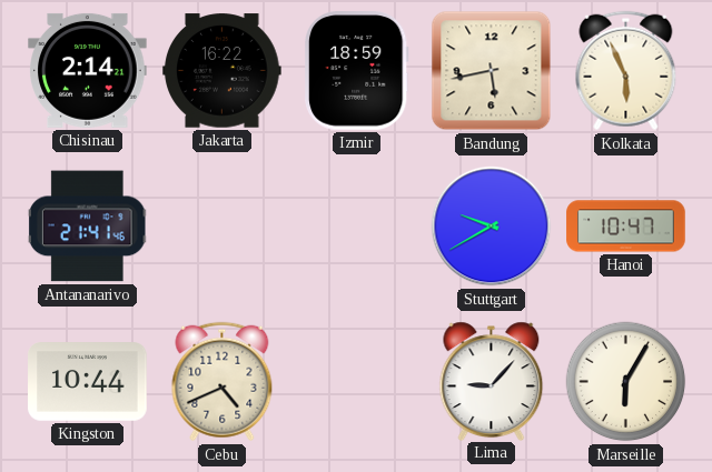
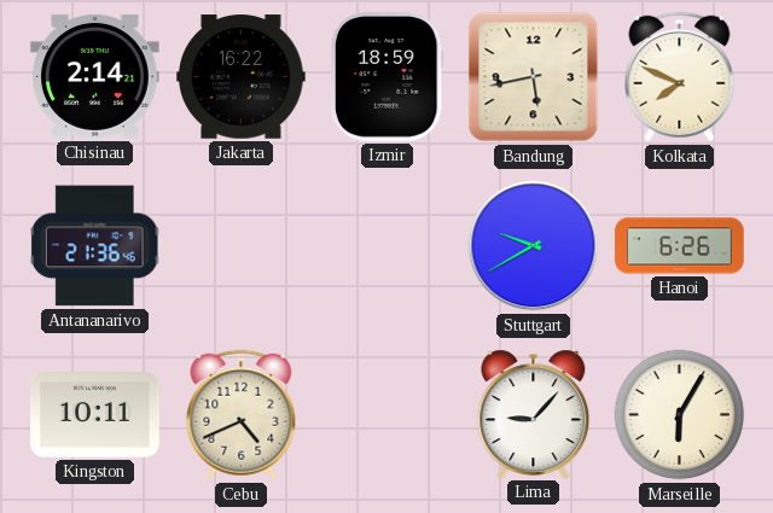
Kolkata: 5:56 -> 7:49
Antananarivo: 21:41 -> 21:36
Hanoi: 10:47 -> 6:26
Kingston: 10:44 -> 10:11
